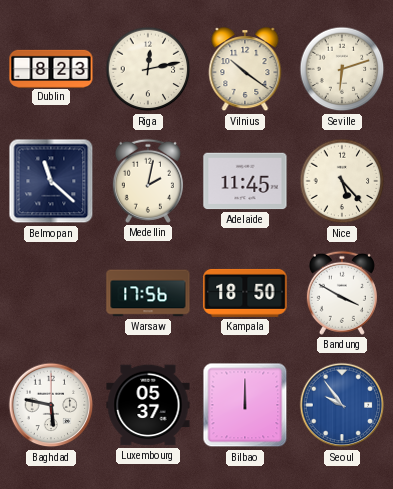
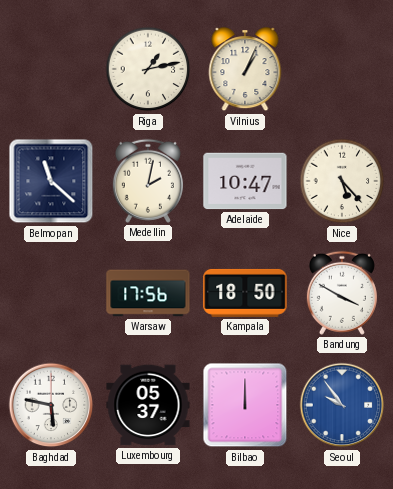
Dublin: 8:23 -> none
Riga: 12:13 -> 1:13
Vilnius: 10:21 -> 1:04
Seville: 6:12 -> none
Adelaide: 11:45 -> 10:47
